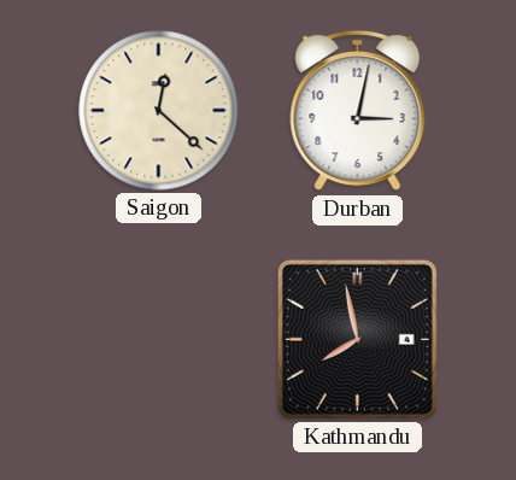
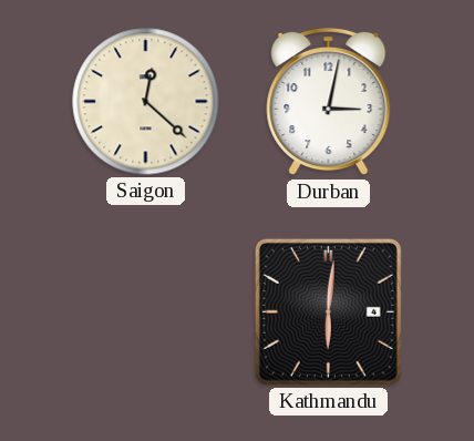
Kathmandu: 7:58 -> 6:01
